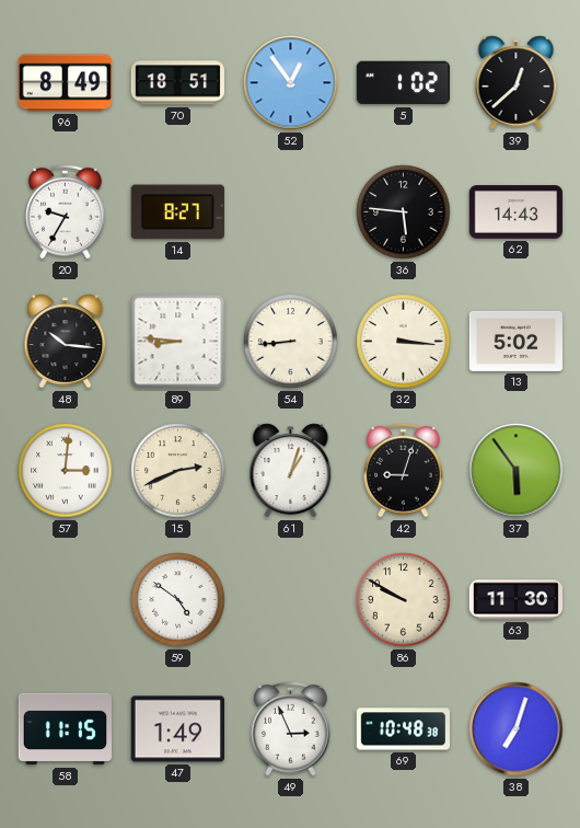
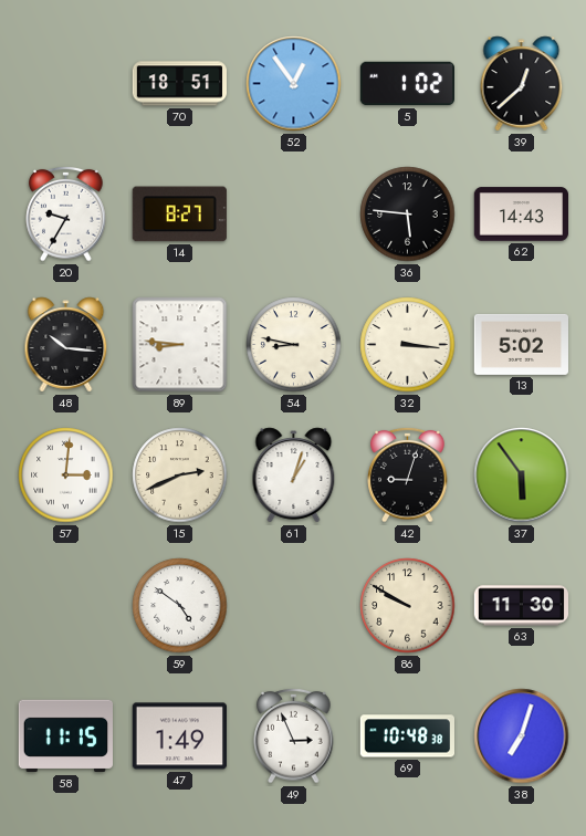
96: 8:49 -> none
54: 8:44 -> 8:47
